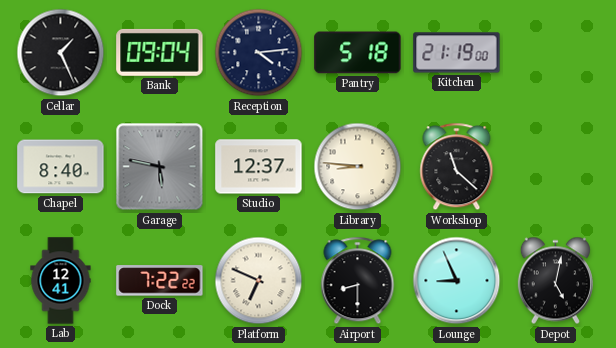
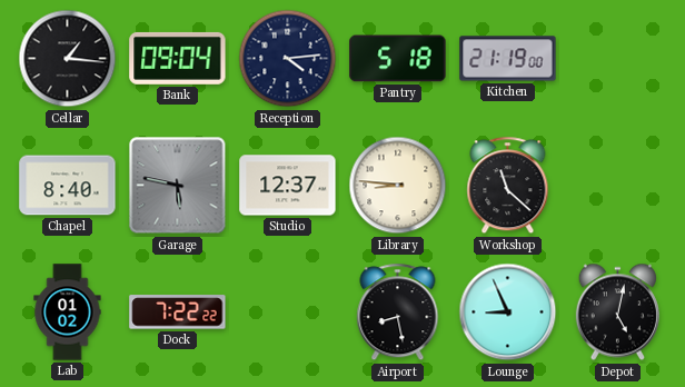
Cellar: 1:26 -> 1:16
Lab: 12:41 -> 01:02
Platform: 6:49 -> none
Airport: 8:30 -> 8:28
